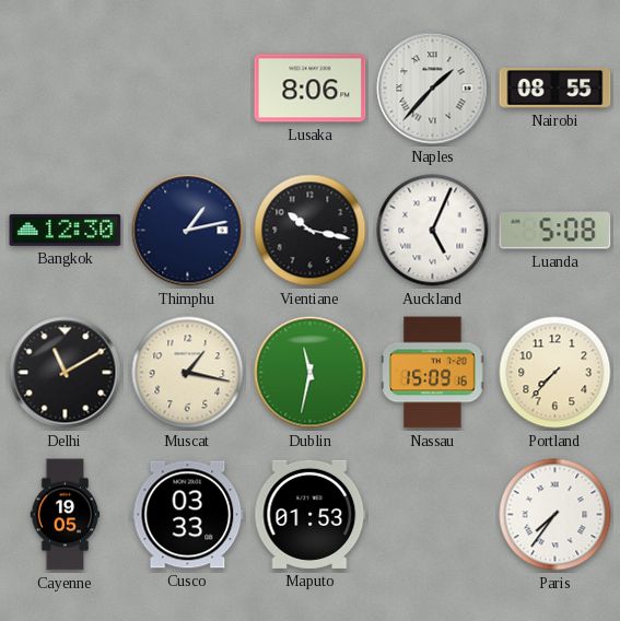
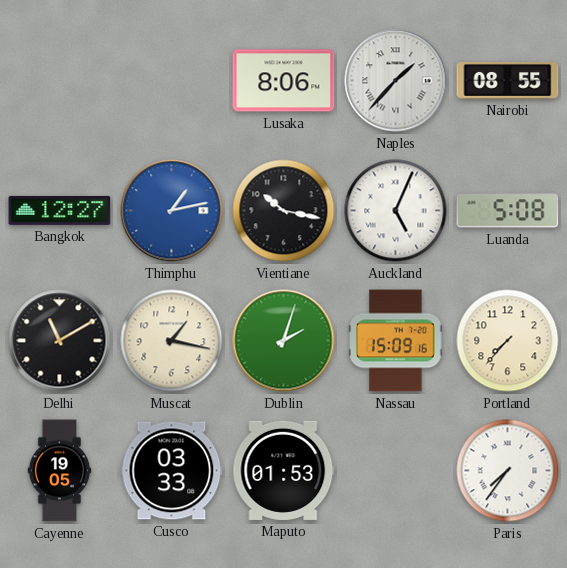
Bangkok: 12:30 -> 12:27
Thimphu dial: navy -> blue
Dublin: 11:32 -> 2:03
